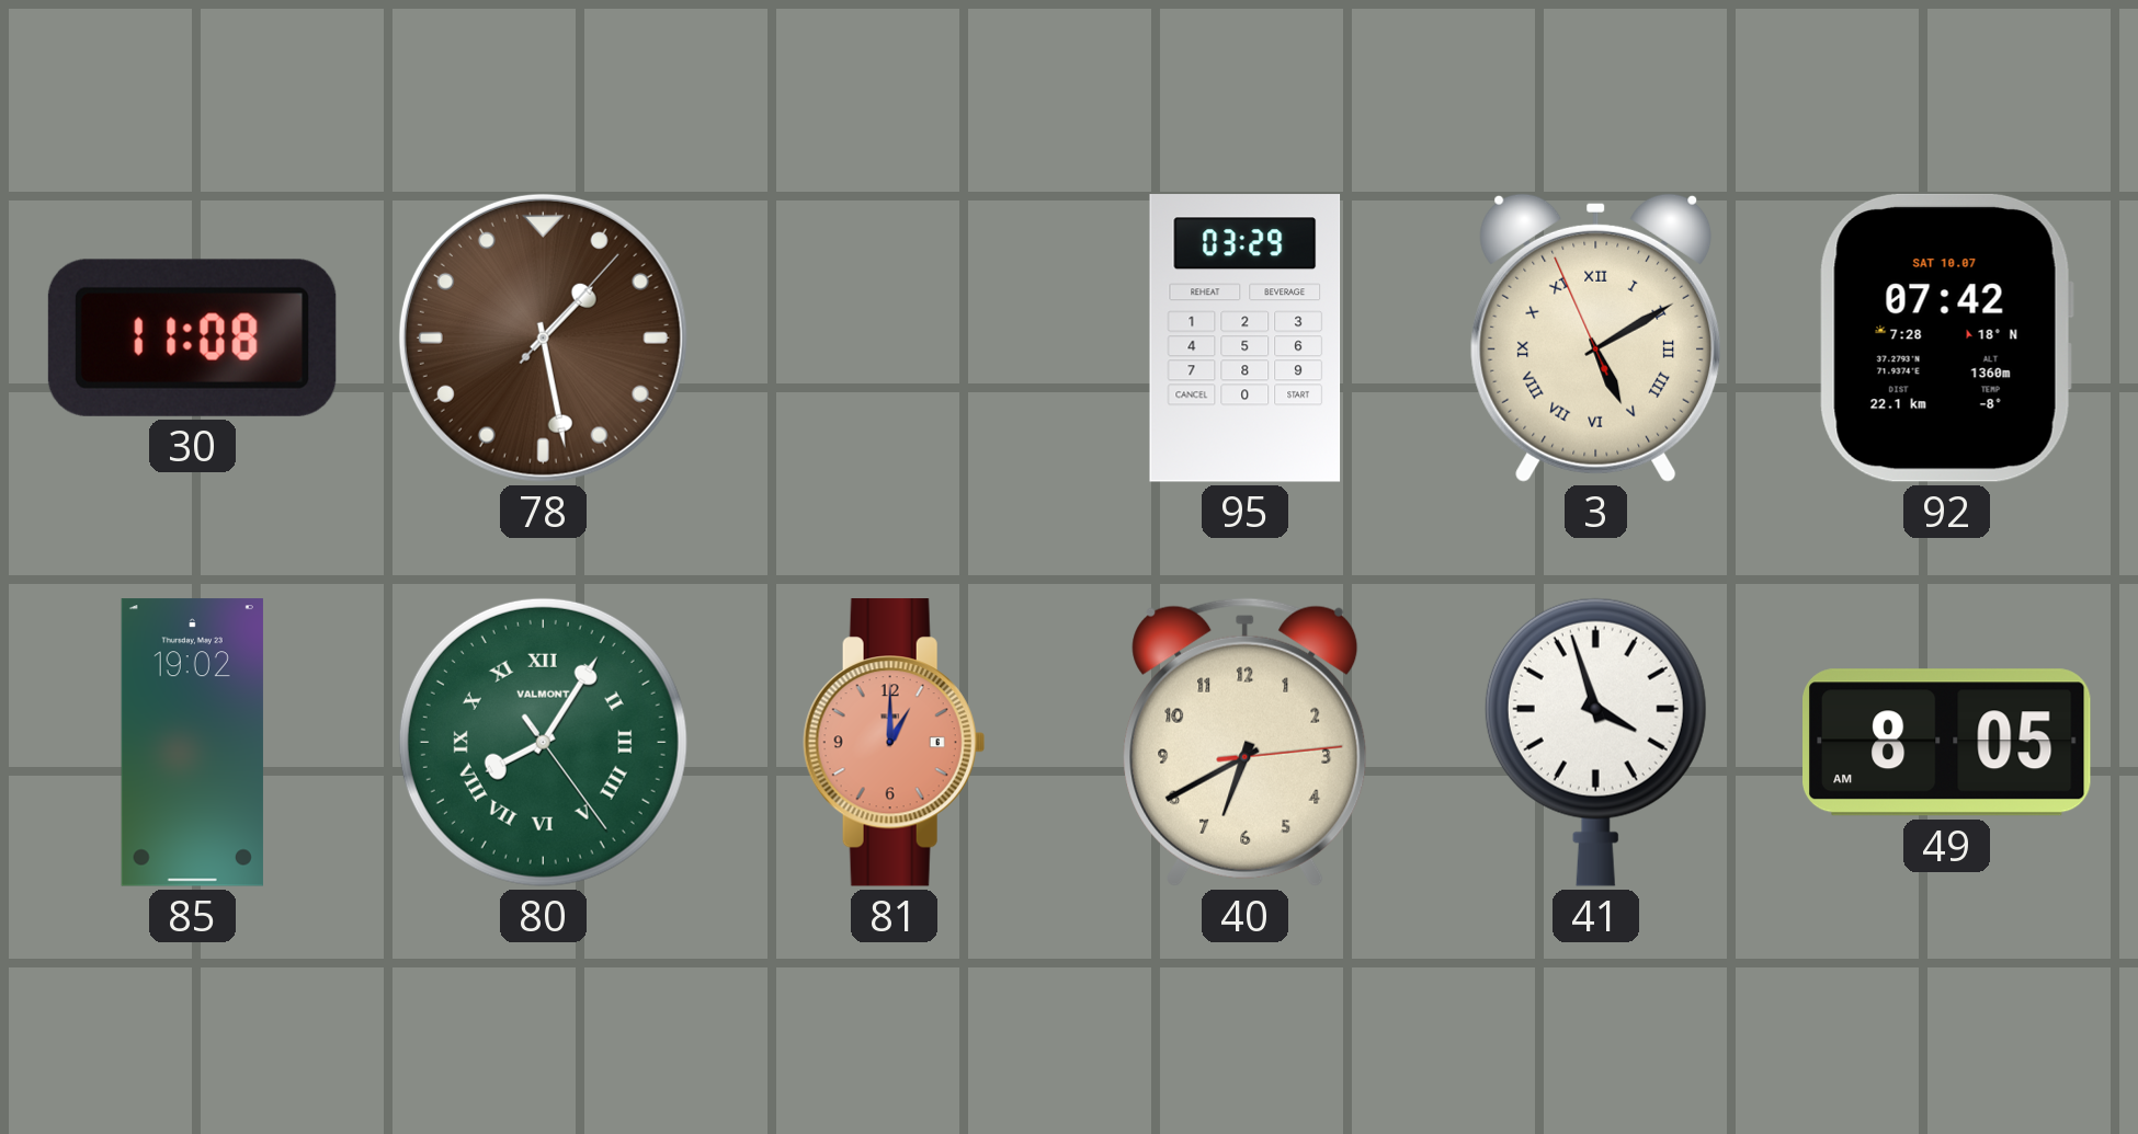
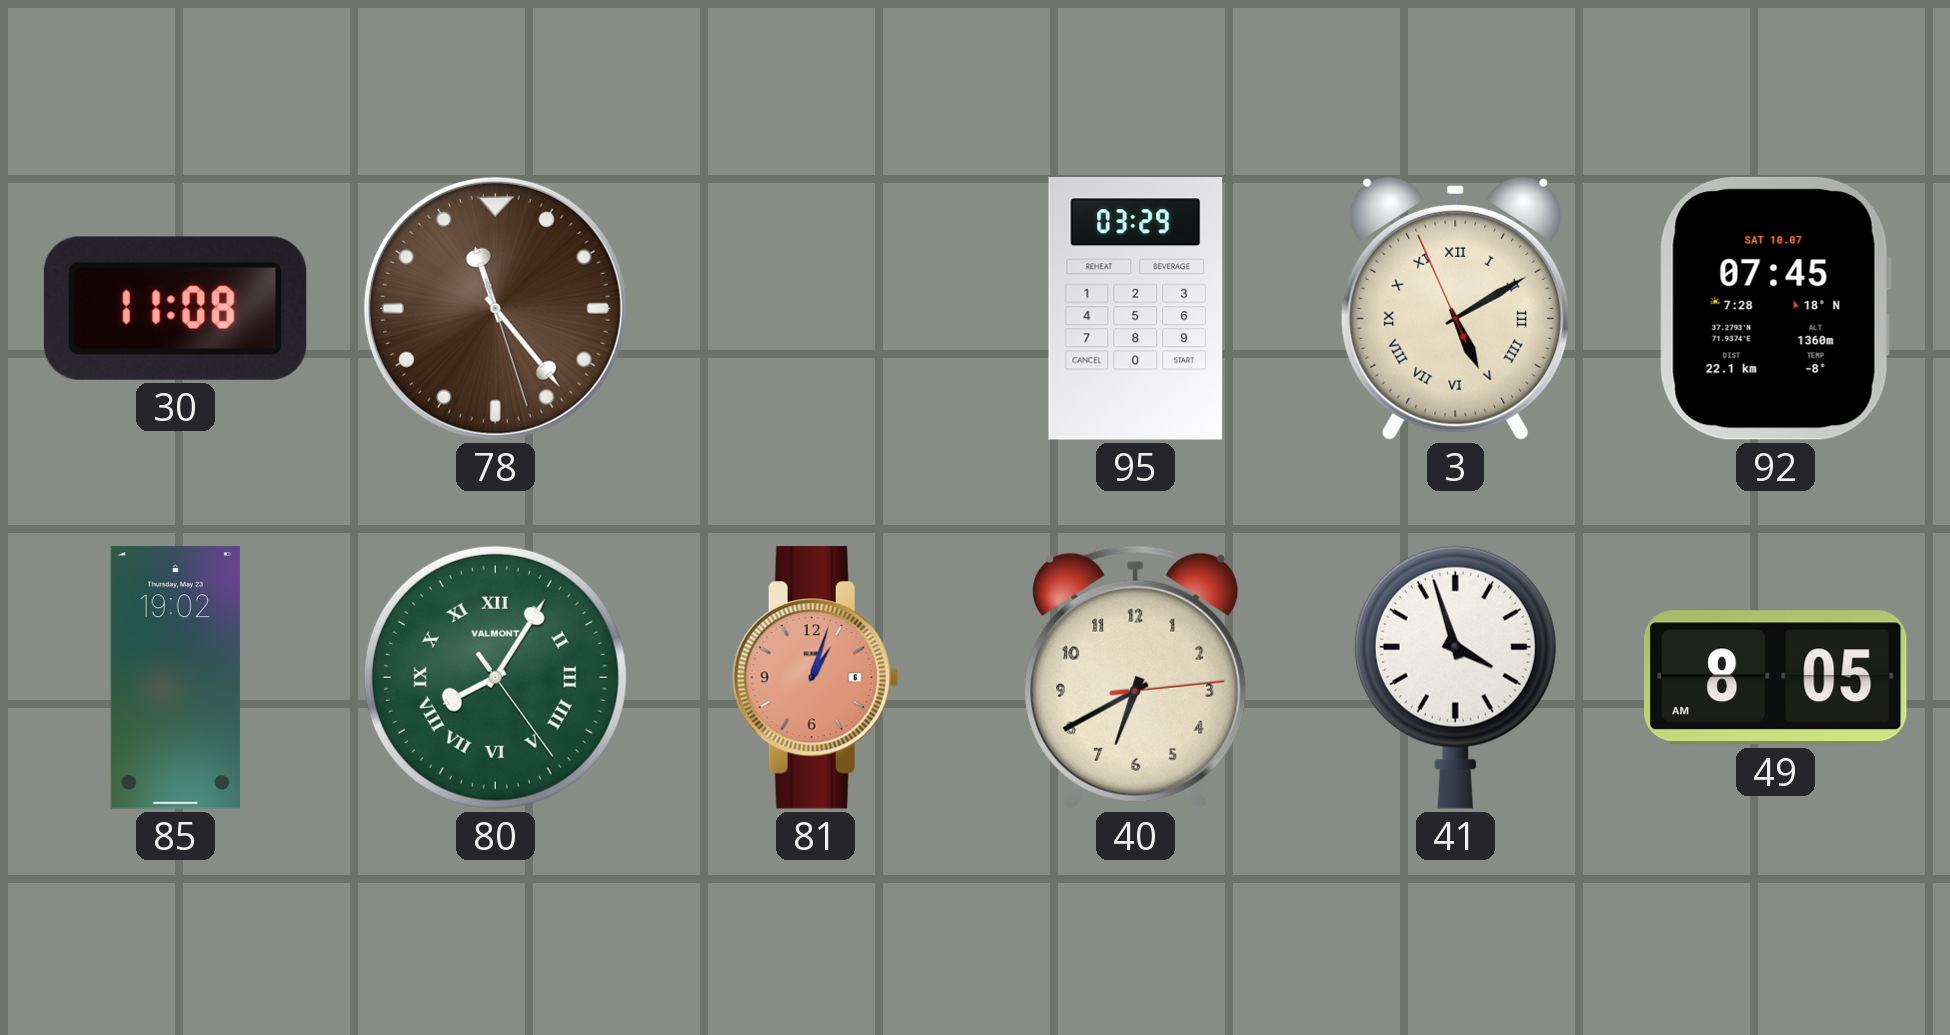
78: 1:28 -> 11:23
92: 07:42 -> 07:45
81: 1:00 -> 1:03
